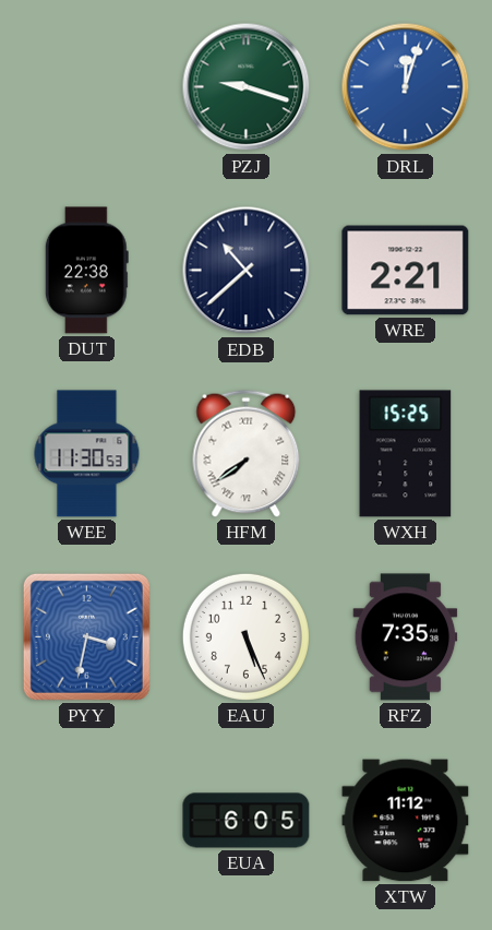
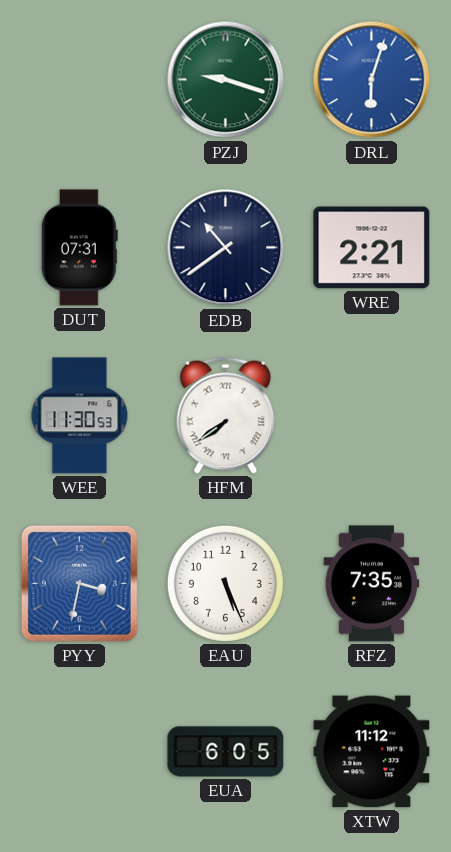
DRL: 12:03 -> 6:03
DUT: 22:38 -> 07:31
EDB: 10:38 -> 10:39
WXH: 15:25 -> none
